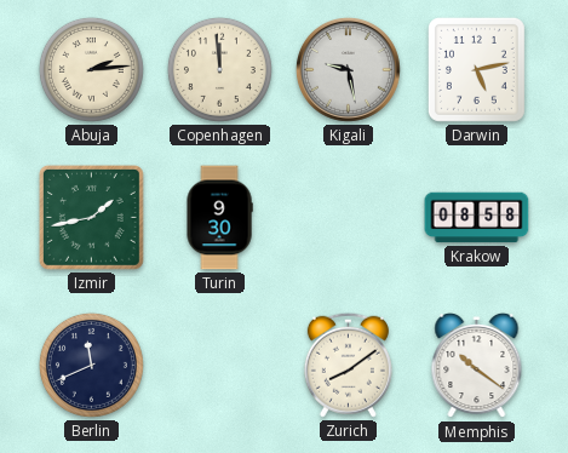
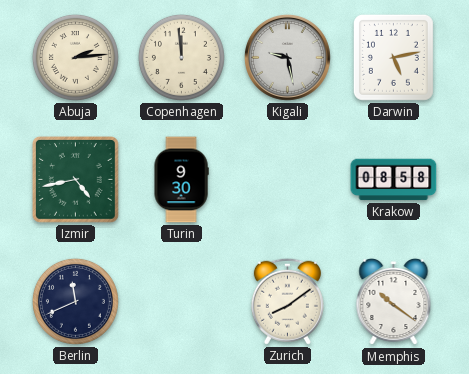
Izmir: 1:43 -> 4:43
